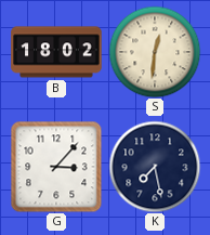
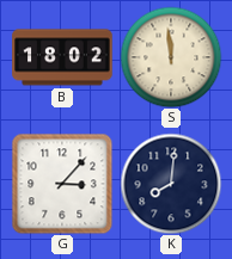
S: 12:31 -> 11:59
K: 7:28 -> 8:01
